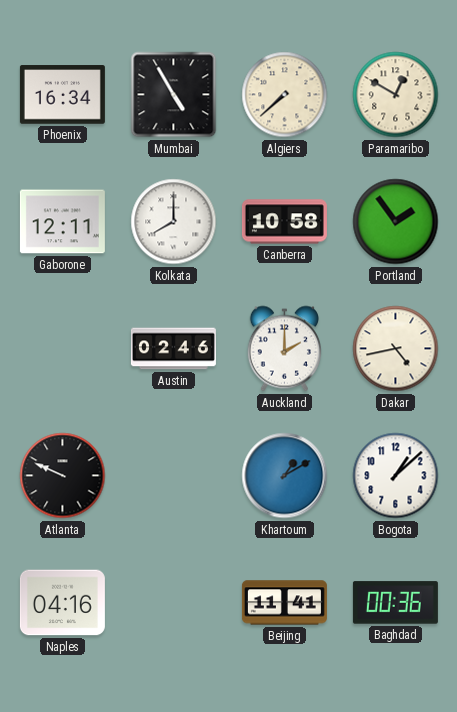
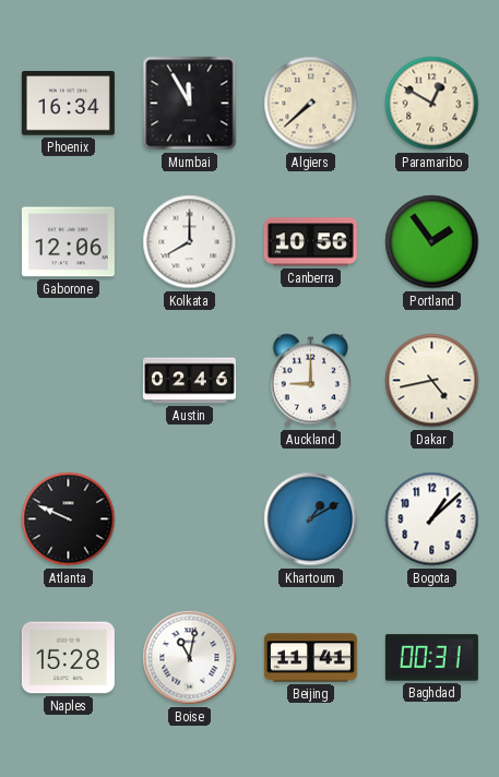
Mumbai: 4:55 -> 11:55
Gaborone: 12:11 -> 12:06
Canberra: 10:58 -> 10:56
Auckland: 2:00 -> 9:00
Naples: 04:16 -> 15:28
Boise: none -> 11:02
Baghdad: 00:36 -> 00:31
